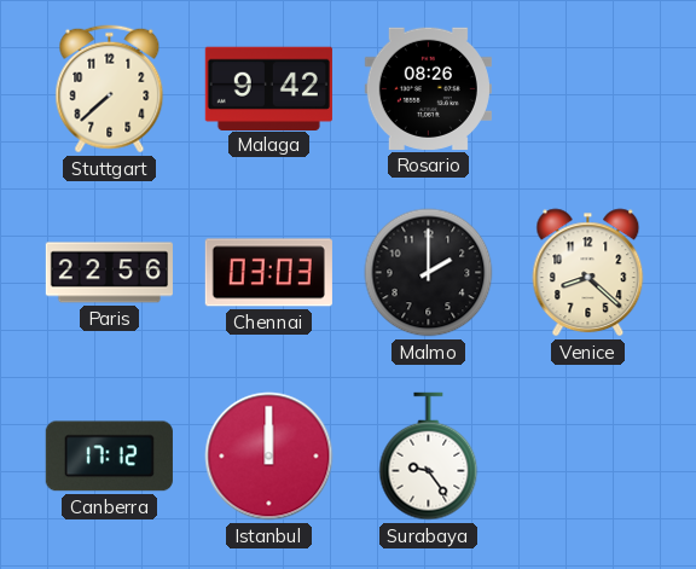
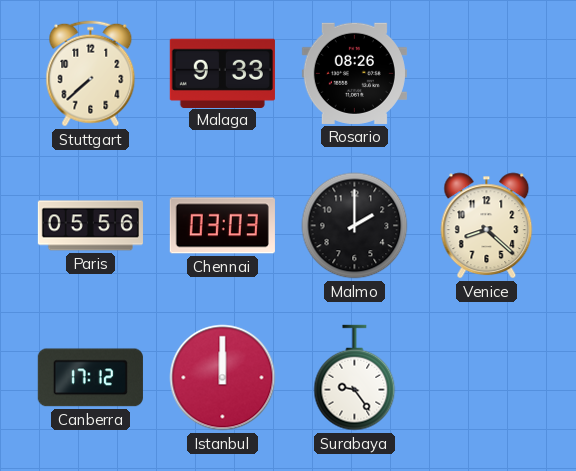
Malaga: 9:42 -> 9:33
Paris: 22:56 -> 05:56
